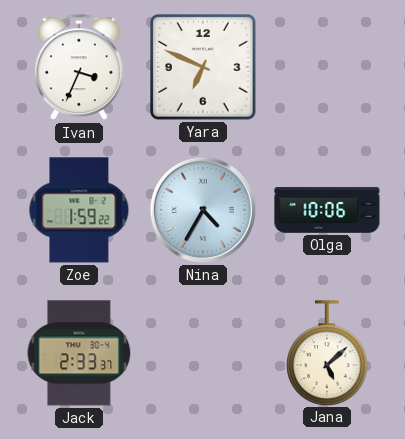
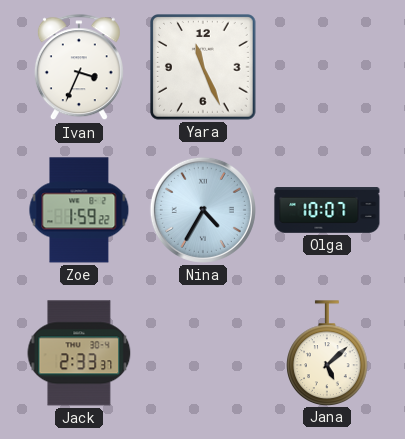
Yara: 6:49 -> 11:26
Olga: 10:06 -> 10:07
